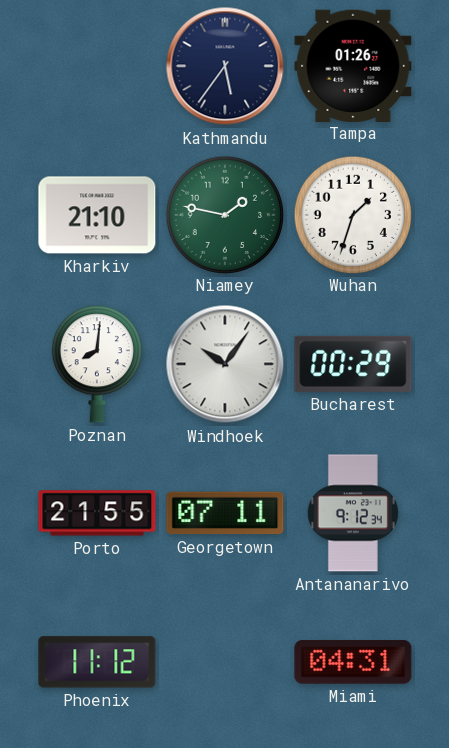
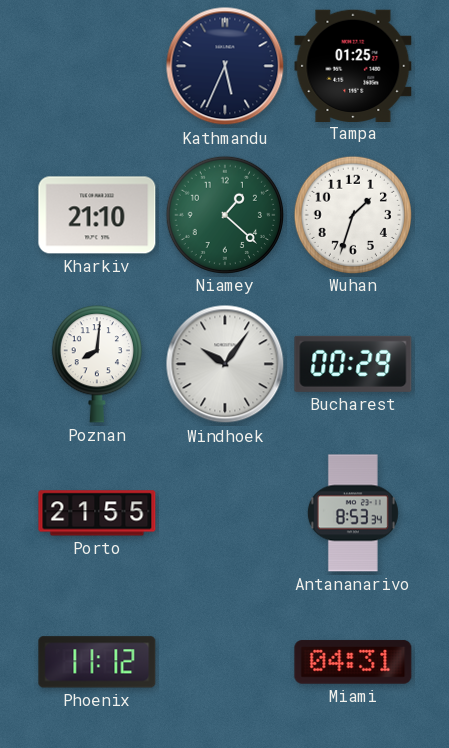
Kathmandu: 5:36 -> 5:34
Tampa: 01:26 -> 01:25
Niamey: 1:47 -> 1:22
Georgetown: 07:11 -> none
Antananarivo: 9:12 -> 8:53
